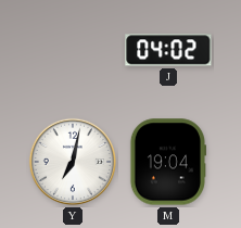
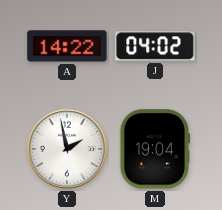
A: none -> 14:22
Y: 7:02 -> 1:58
